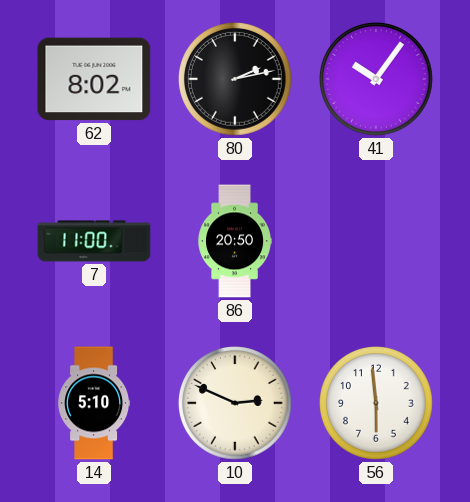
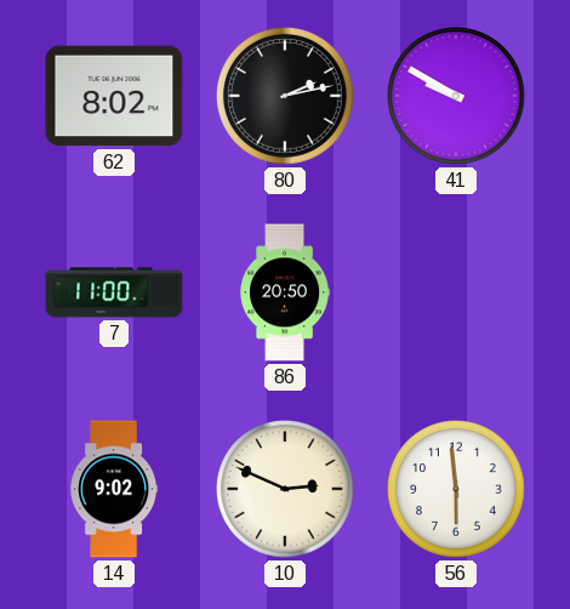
41: 10:06 -> 9:50
14: 5:10 -> 9:02
